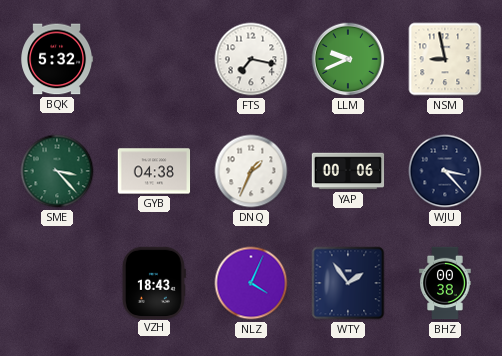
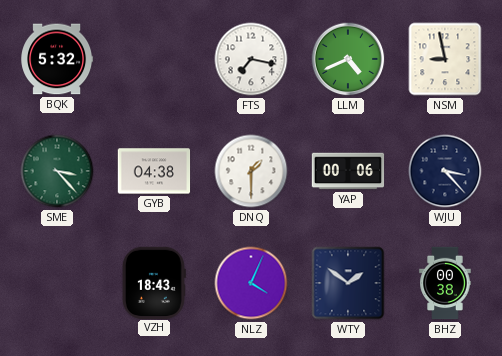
LLM: 9:41 -> 4:41
DNQ: 1:34 -> 1:30
WTY: 1:54 -> 1:51
